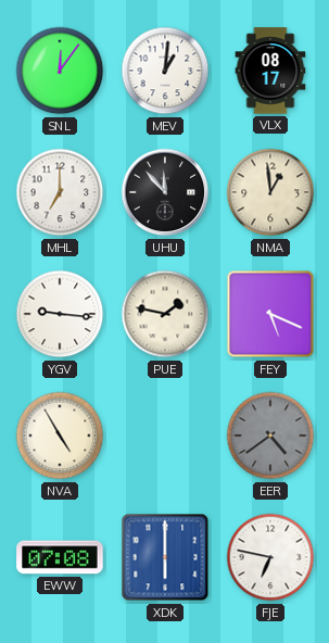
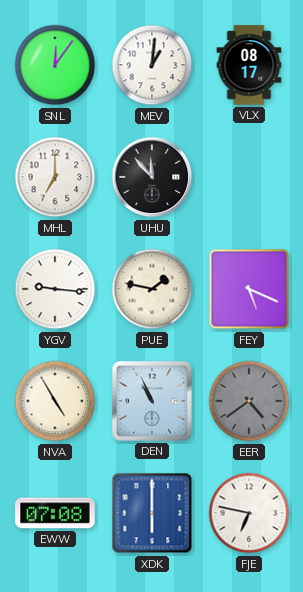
NMA: 12:59 -> none
DEN: none -> 10:56
